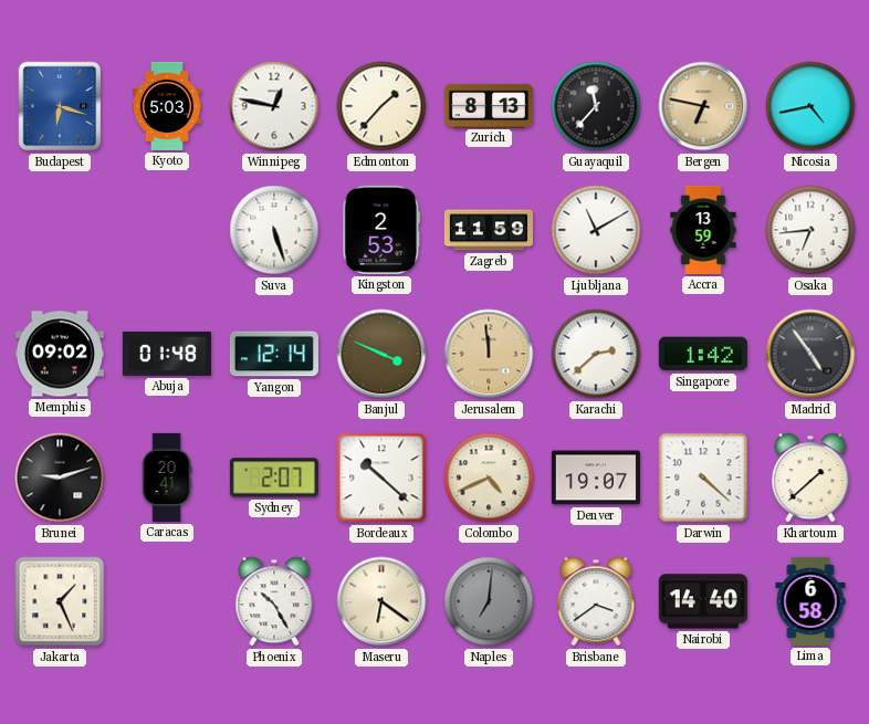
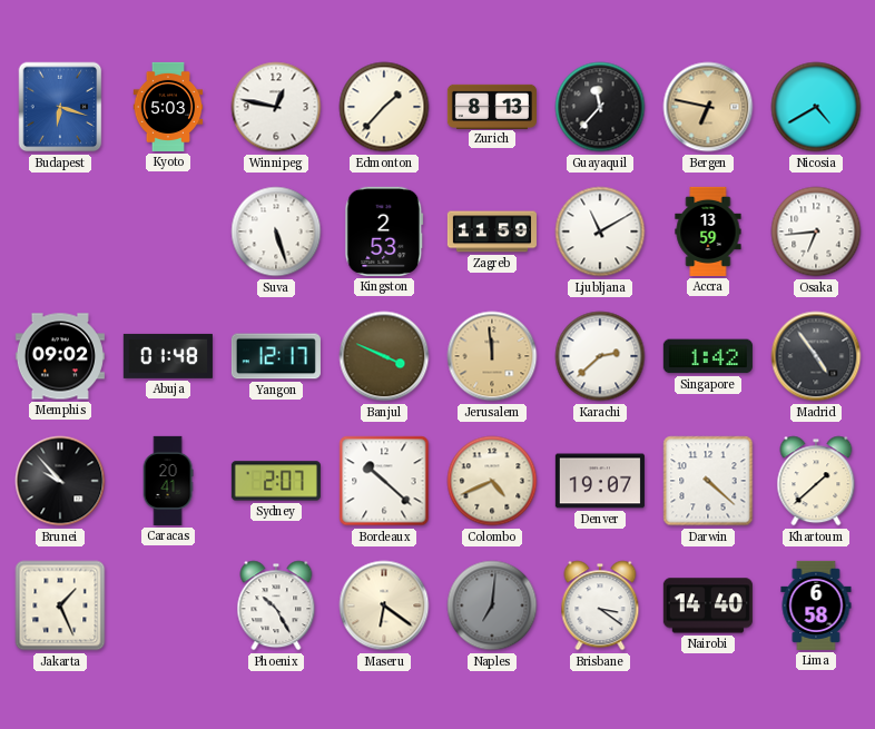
Nicosia: 4:43 -> 4:40
Yangon: 12:14 -> 12:17
Brunei: 9:12 -> 9:53
Brisbane: 3:39 -> 3:21
